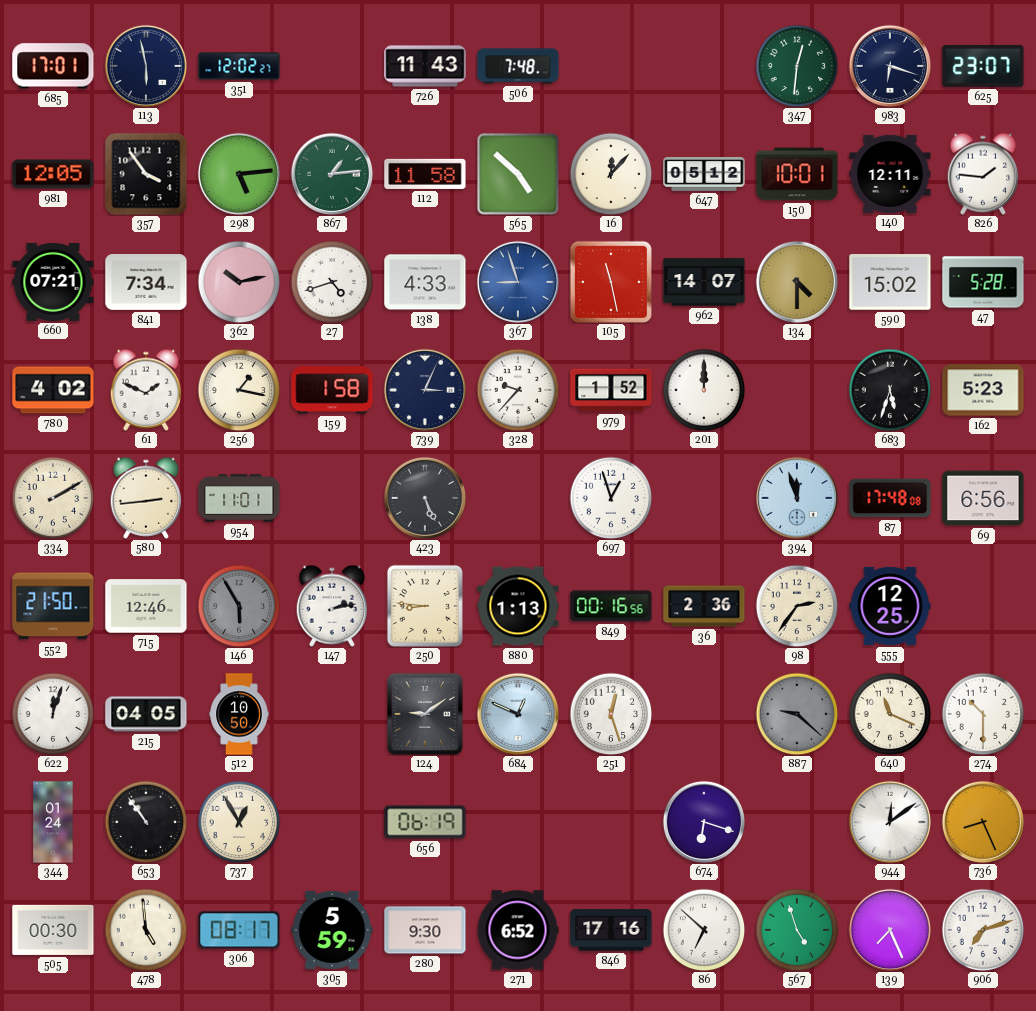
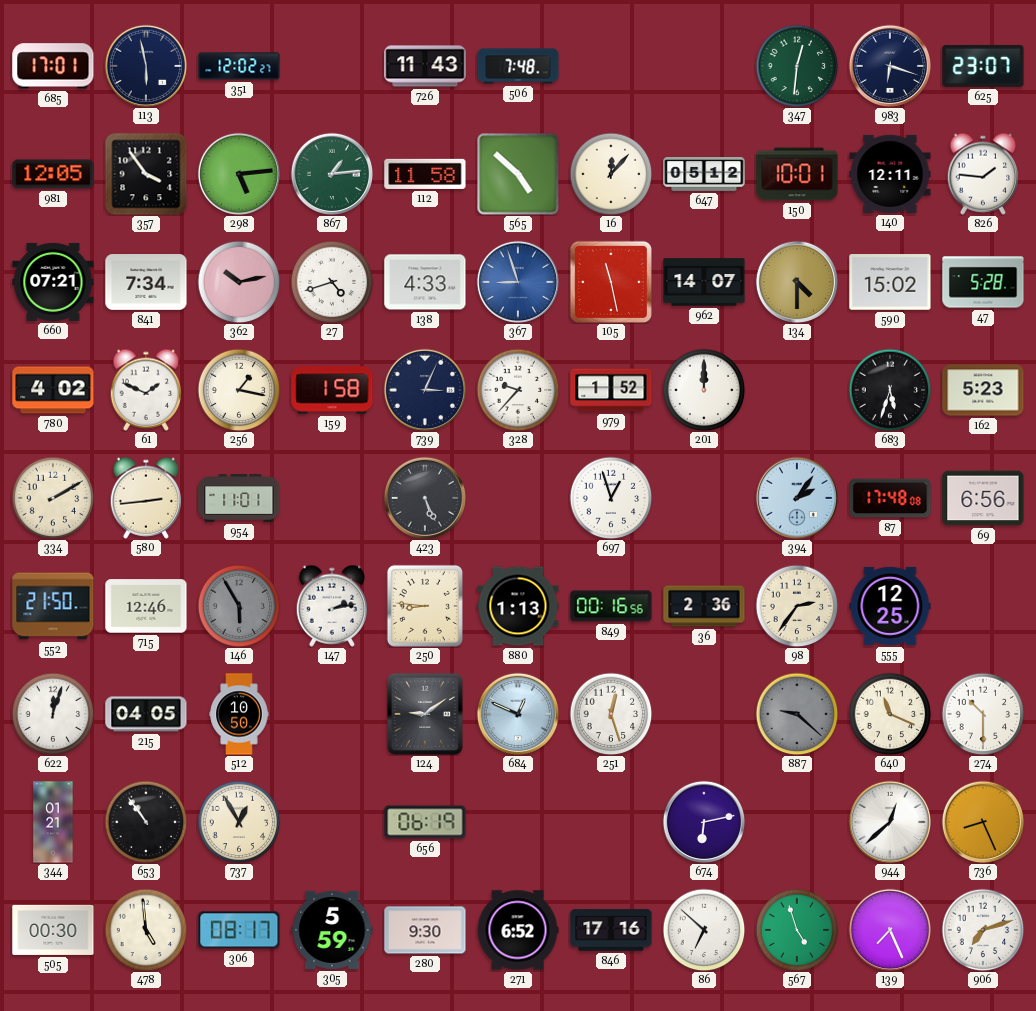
394: 11:57 -> 2:06
344: 01:24 -> 01:21
674: 6:18 -> 6:13
944: 12:09 -> 12:38
